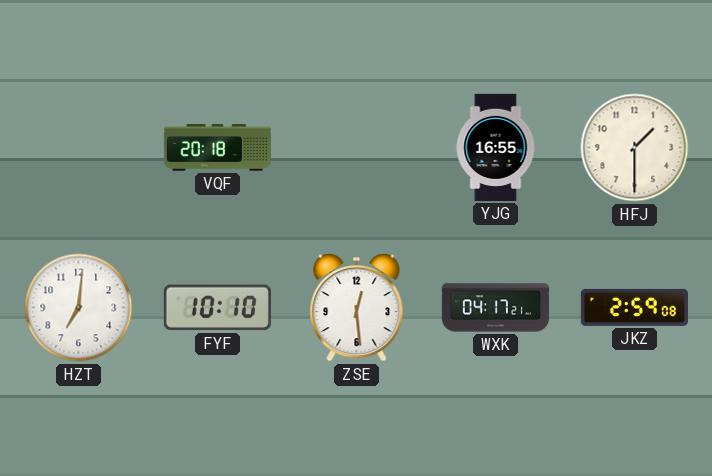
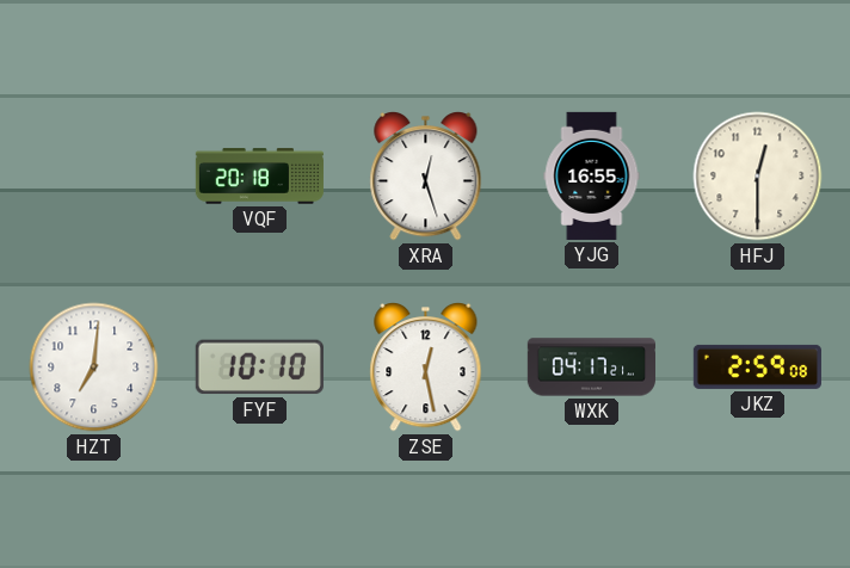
XRA: none -> 12:27
HFJ: 1:30 -> 12:30
ZSE: 12:29 -> 12:28
